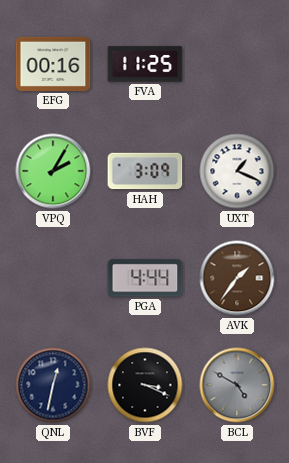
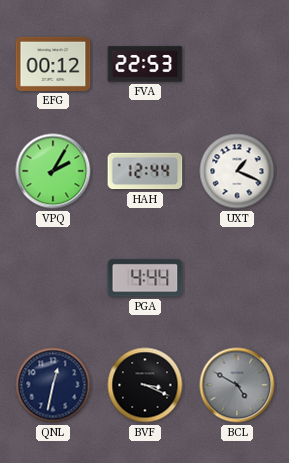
EFG: 00:16 -> 00:12
FVA: 11:25 -> 22:53
HAH: 3:09 -> 12:44
AVK: 1:36 -> none
